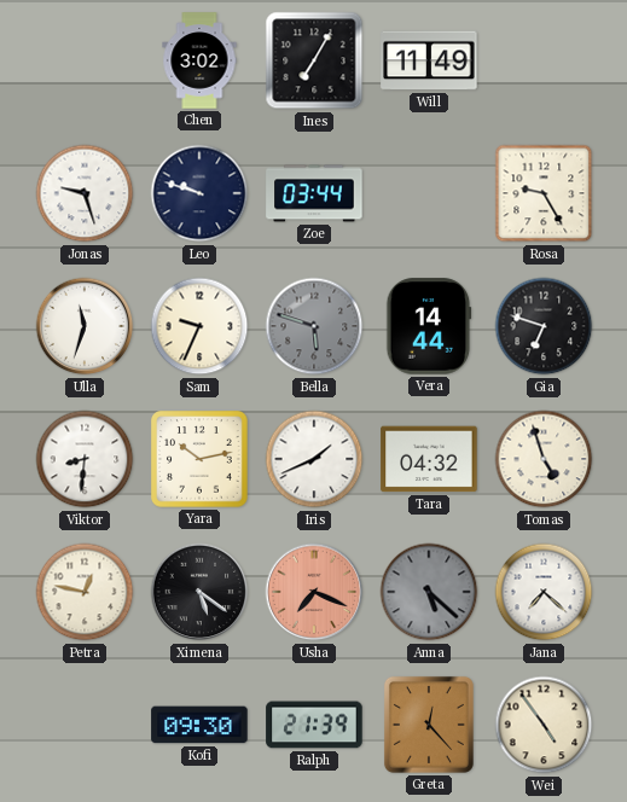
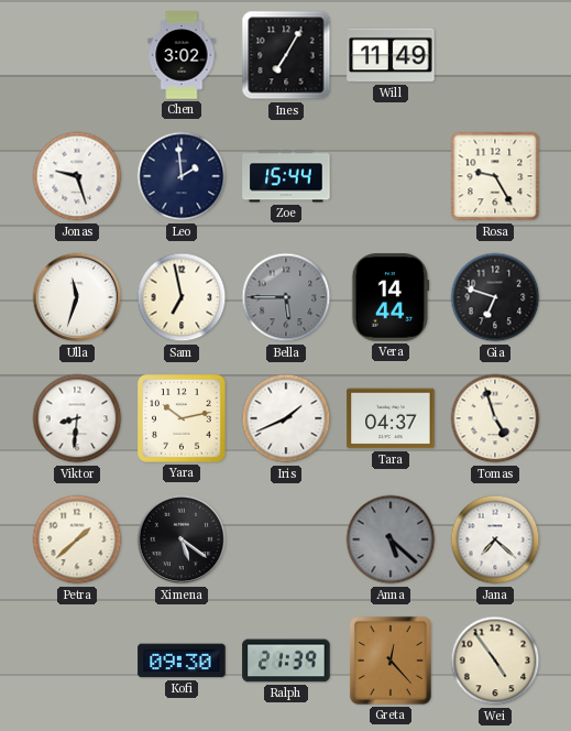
Leo: 9:48 -> 1:59
Zoe: 03:44 -> 15:44
Sam: 9:34 -> 6:58
Bella: 5:48 -> 5:45
Tara: 04:32 -> 04:37
Petra: 12:47 -> 1:38
Usha: 7:19 -> none
